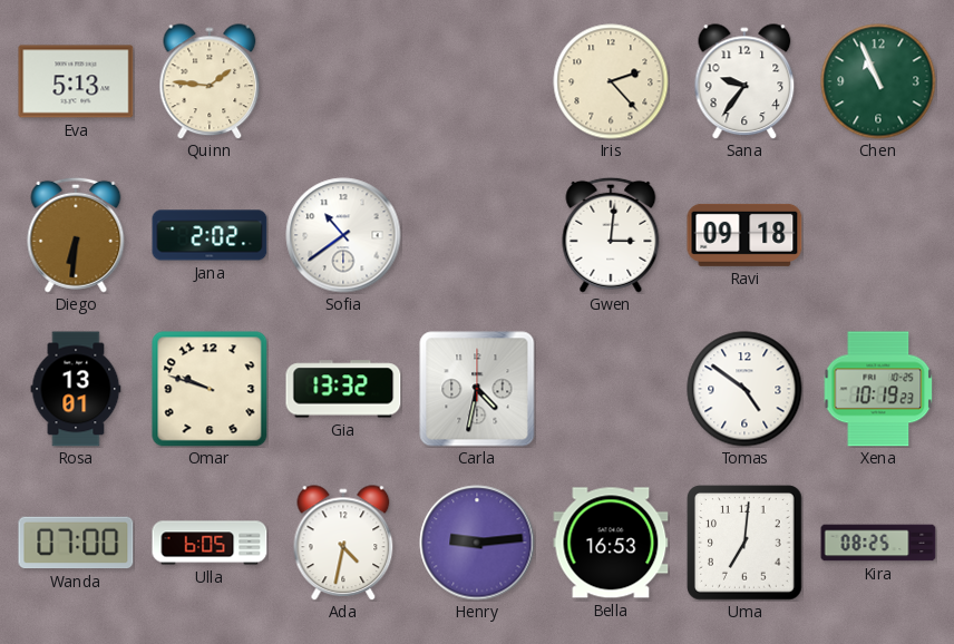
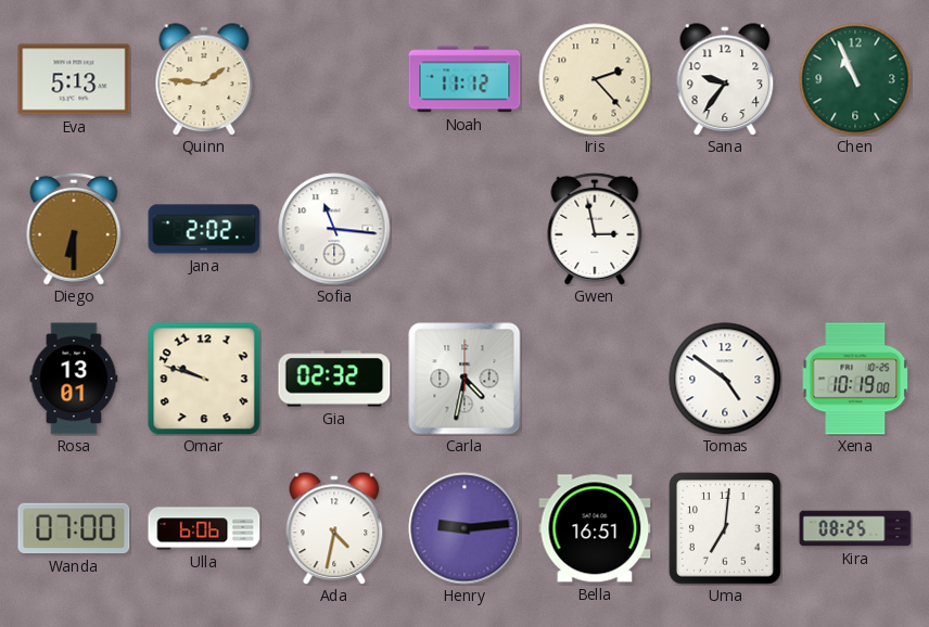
Noah: none -> 11:12
Diego: 6:31 -> 6:30
Sofia: 10:39 -> 11:16
Gwen: 3:01 -> 2:58
Ravi: 09:18 -> none
Gia: 13:32 -> 02:32
Xena: 10:19:23 -> 10:19:00
Ulla: 6:05 -> 6:06
Bella: 16:53 -> 16:51
